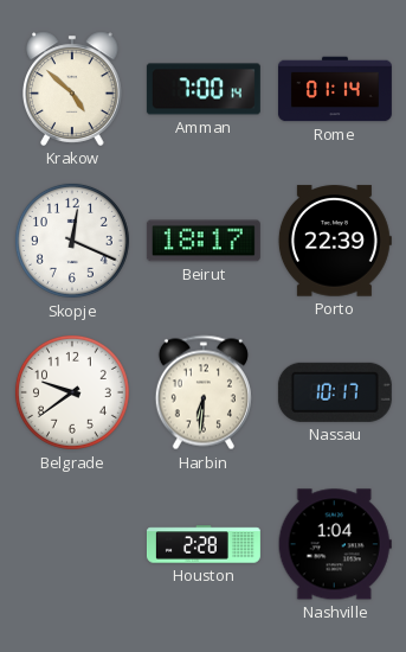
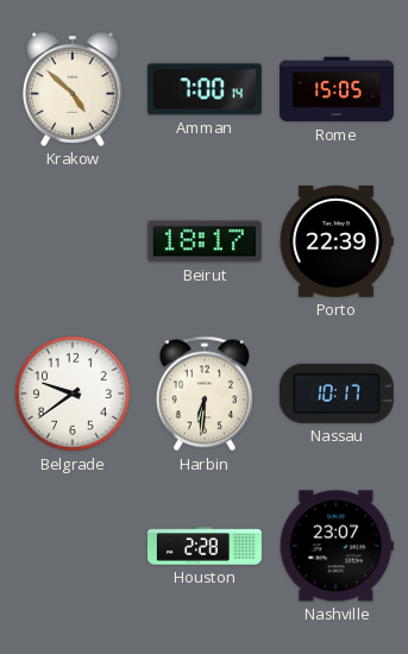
Rome: 01:14 -> 15:05
Skopje: 12:19 -> none
Nashville: 1:04 -> 23:07
